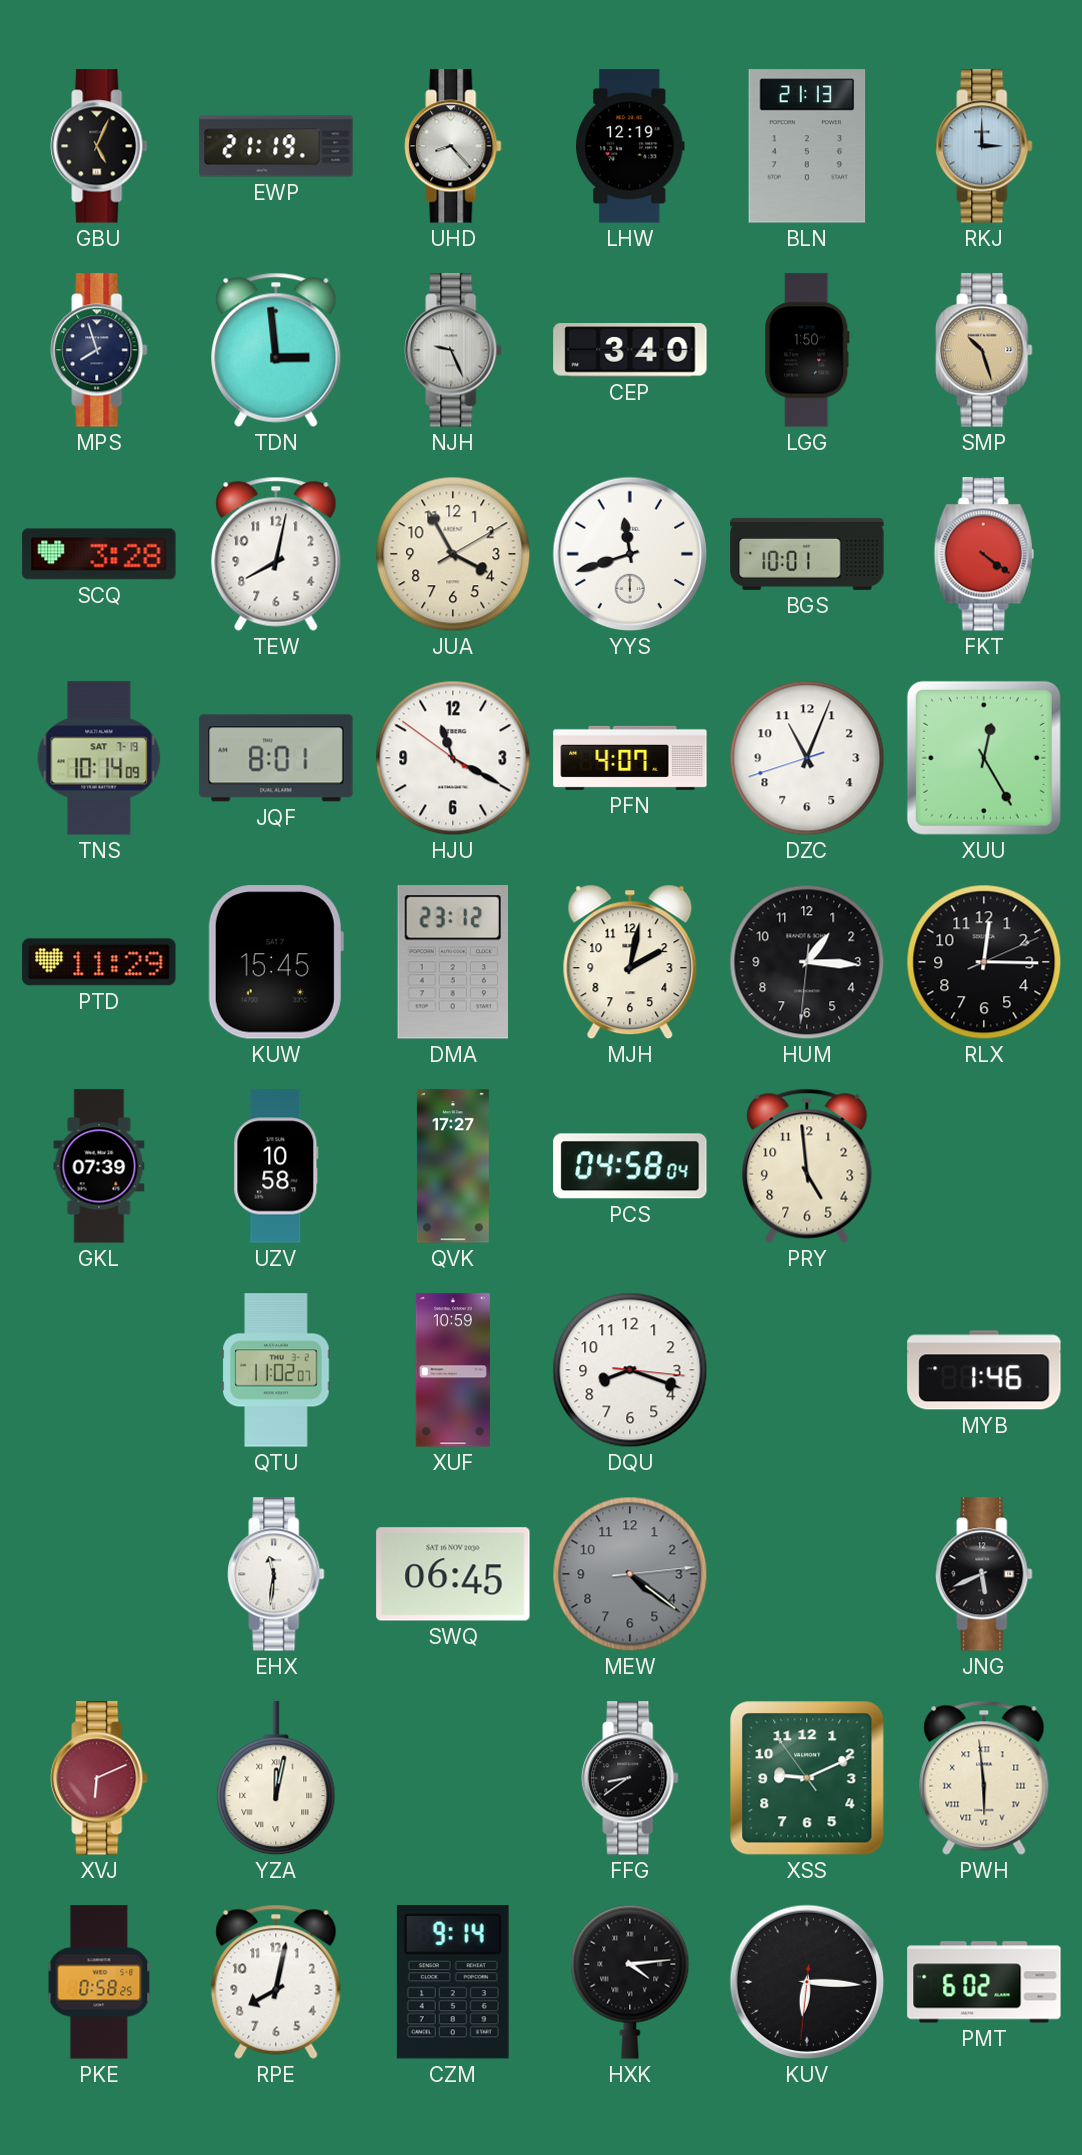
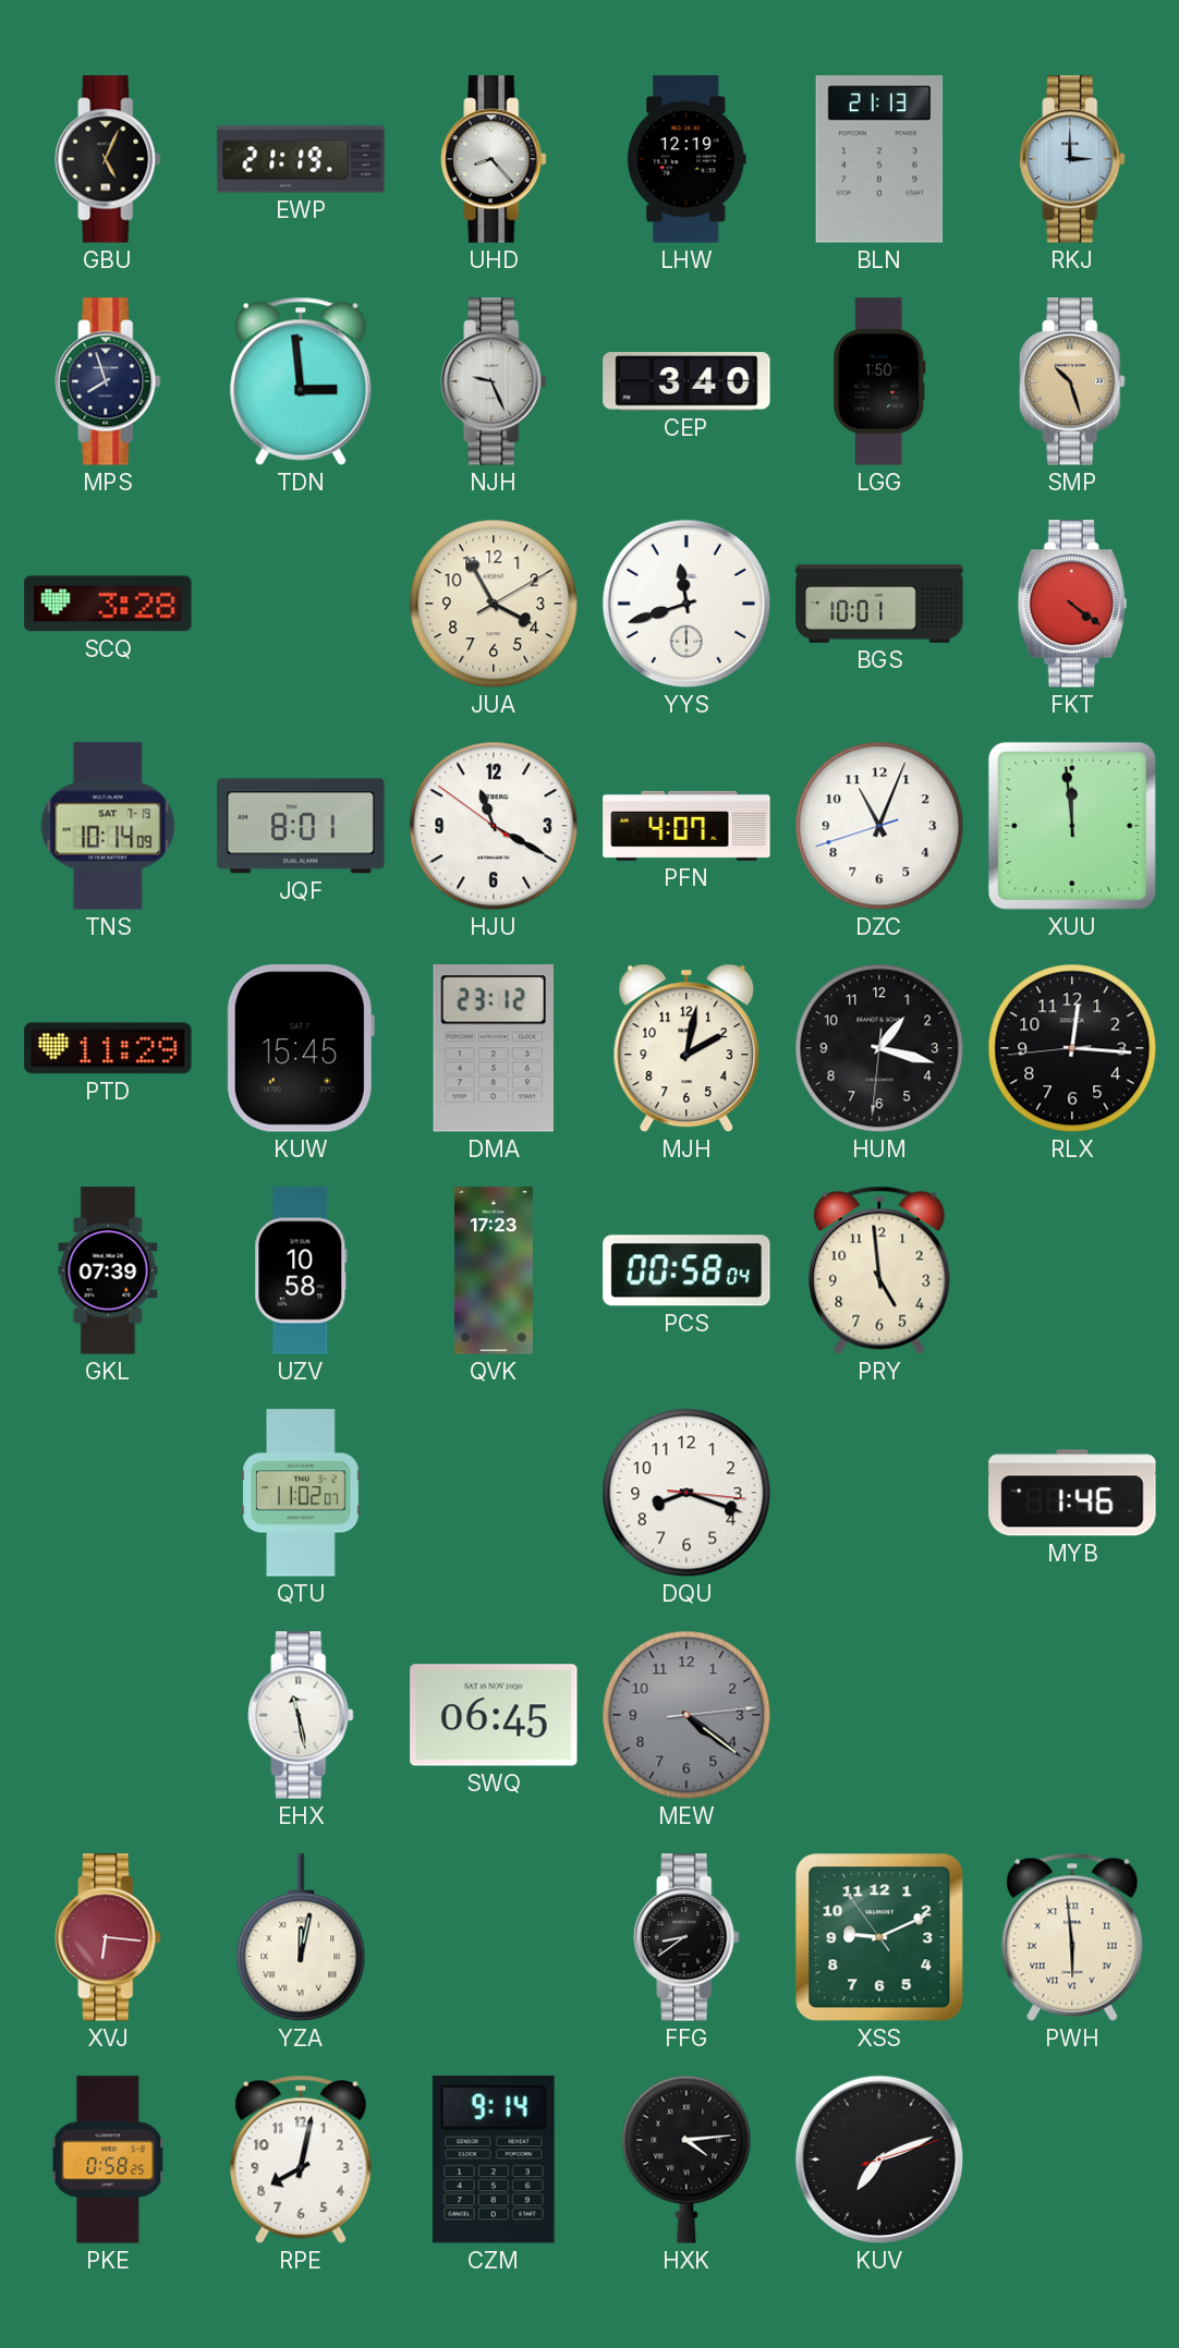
TEW: 8:02 -> none
XUU: 12:25 -> 11:59
HUM: 1:15 -> 1:17
RLX: 12:15:11 -> 12:15:44
QVK: 17:27 -> 17:23
PCS: 04:58 -> 00:58
XUF: 10:59 -> none
EHX: 11:31 -> 11:28
JNG: 5:41 -> none
XVJ: 6:11 -> 6:16
KUV: 6:15 -> 7:11
PMT: 6:02 -> none
